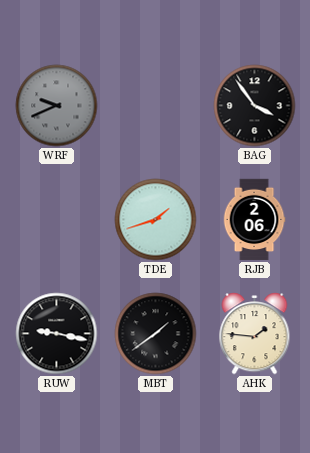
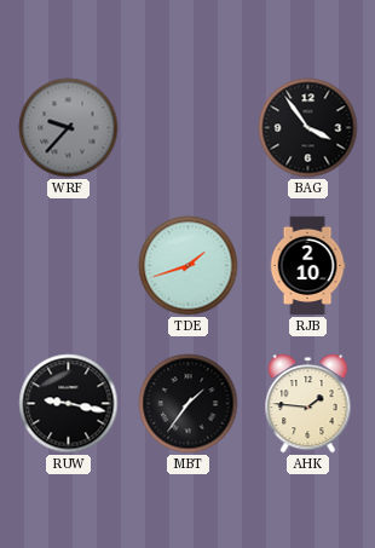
WRF: 9:41 -> 9:37
RJB: 2:06 -> 2:10
MBT: 1:39 -> 1:36
